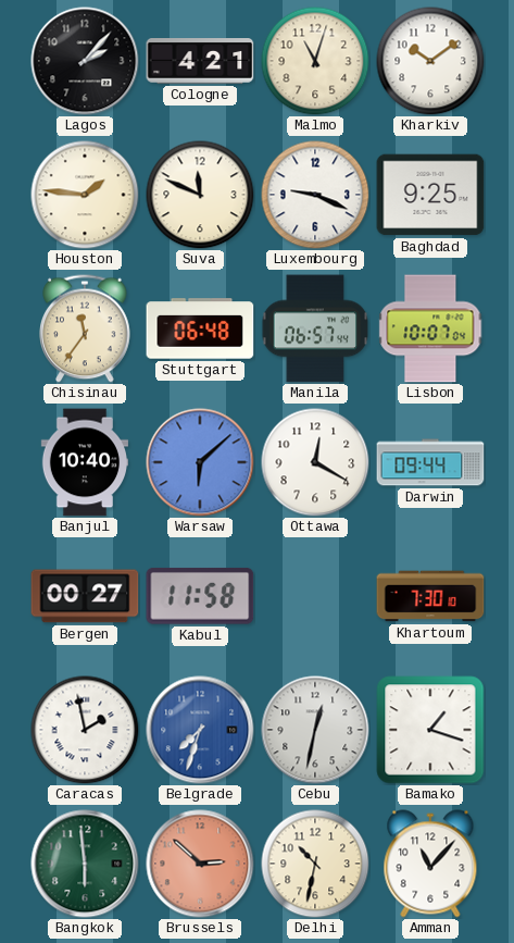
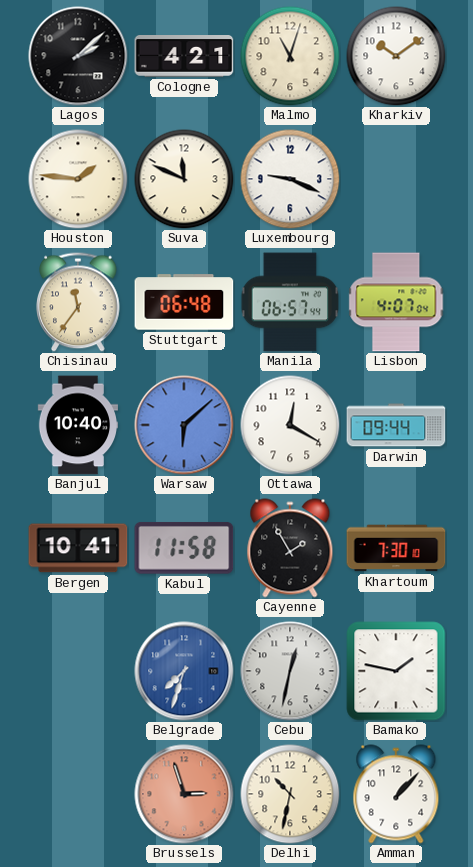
Lagos: 2:07 -> 2:08
Baghdad: 9:25 -> none
Lisbon: 10:07 -> 4:07
Bergen: 00:27 -> 10:41
Cayenne: none -> 1:55
Caracas: 1:58 -> none
Bamako: 1:18 -> 1:47
Bangkok: 5:59 -> none
Brussels: 2:52 -> 2:57
Amman: 11:07 -> 1:07
